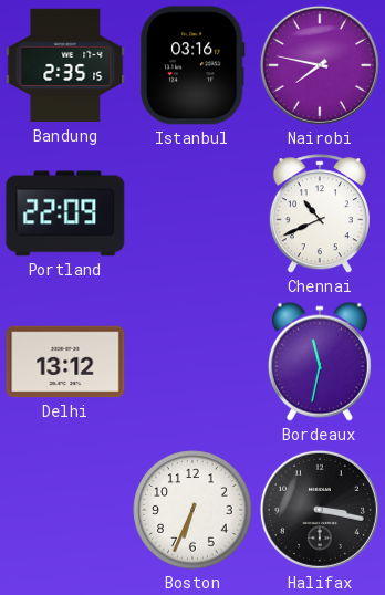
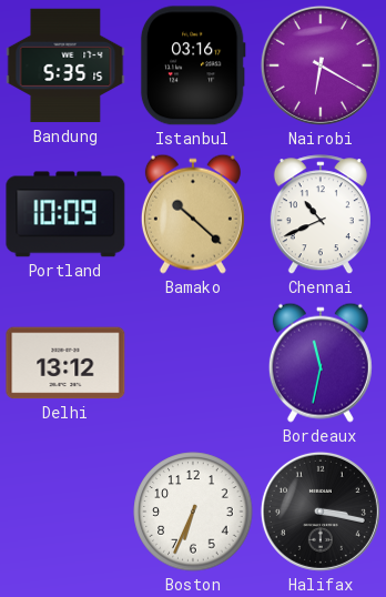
Bandung: 2:35 -> 5:35
Nairobi: 7:47 -> 6:20
Portland: 22:09 -> 10:09
Bamako: none -> 10:22
